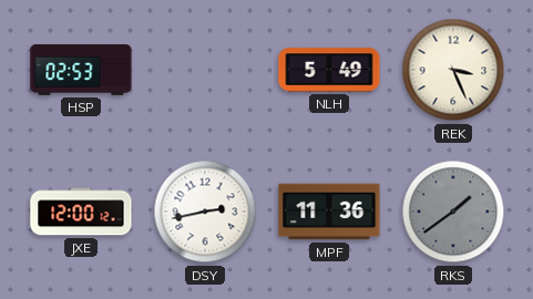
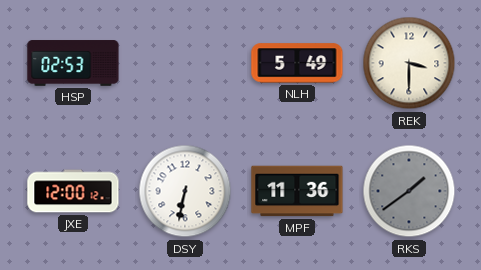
REK: 3:26 -> 3:30
DSY: 2:43 -> 6:32
